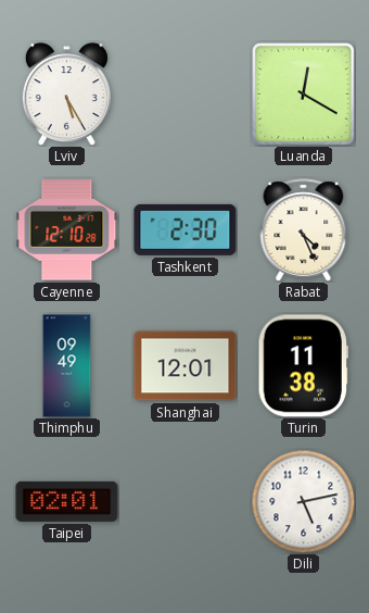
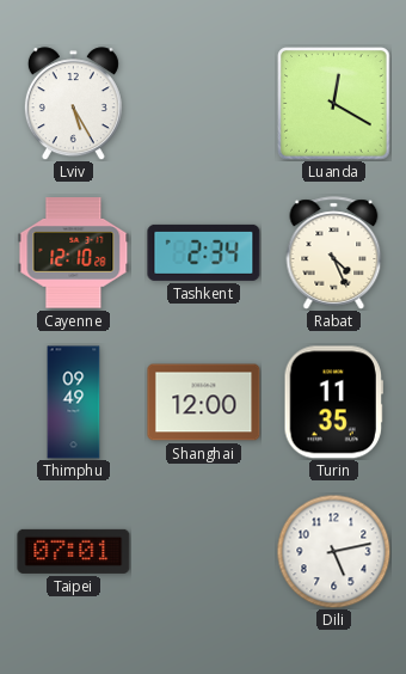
Tashkent: 2:30 -> 2:34
Shanghai: 12:01 -> 12:00
Turin: 11:38 -> 11:35
Taipei: 02:01 -> 07:01
